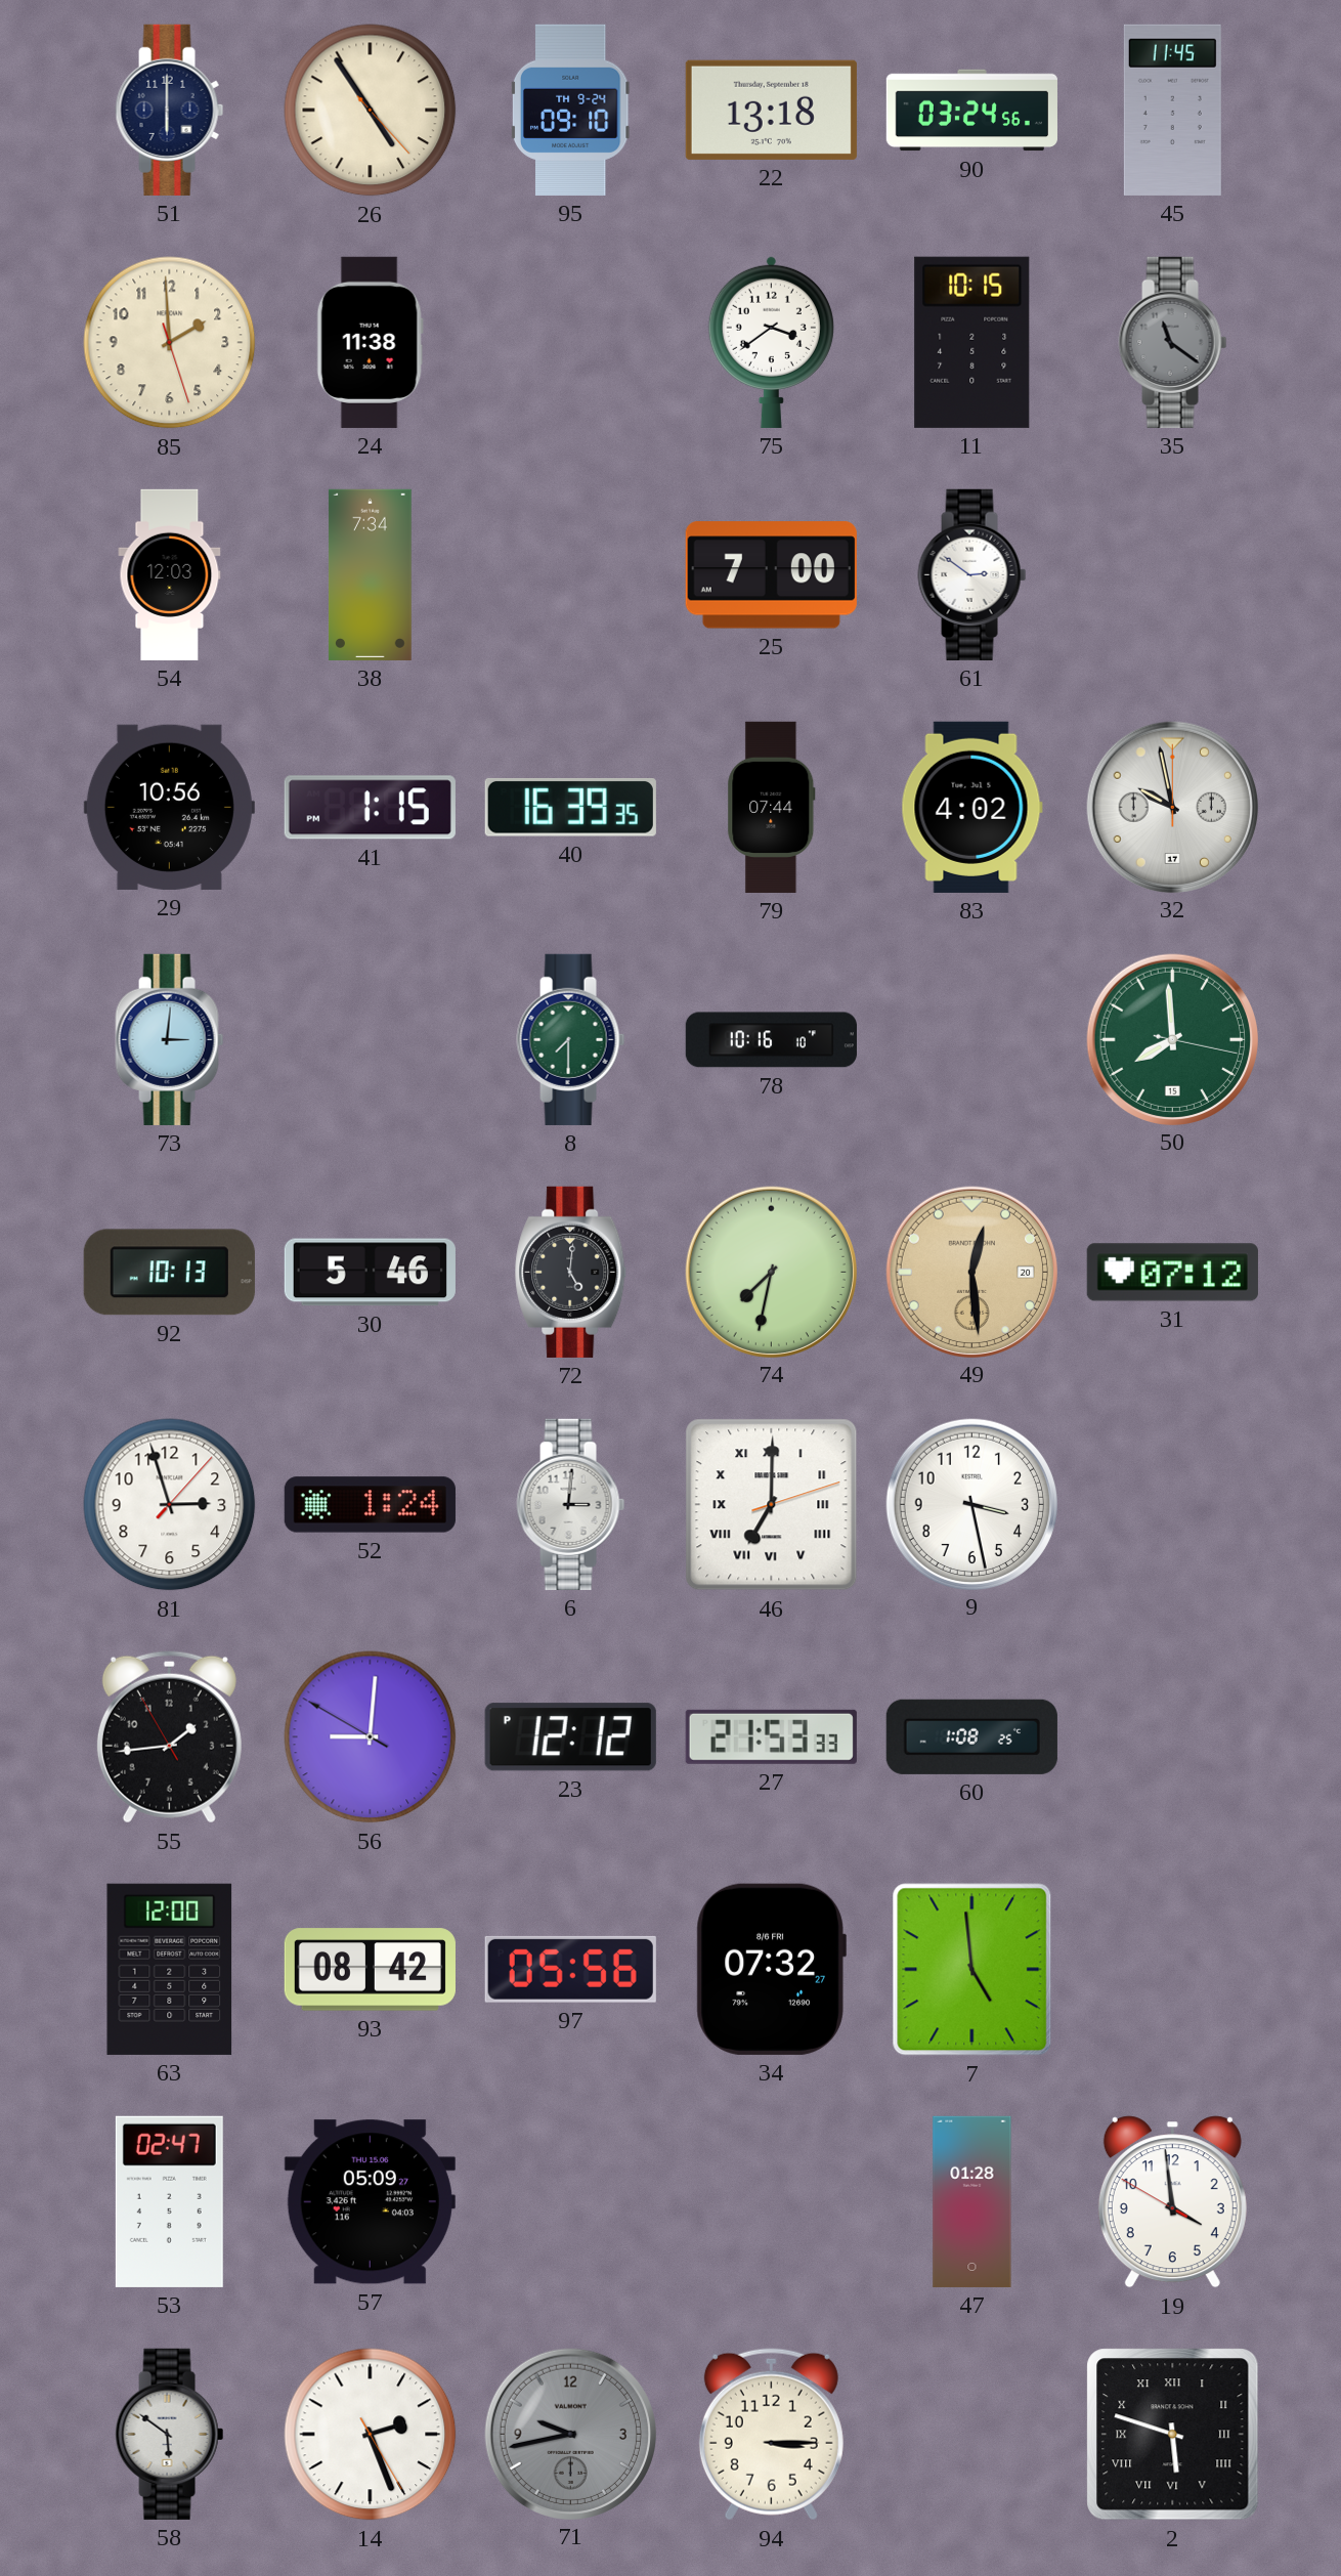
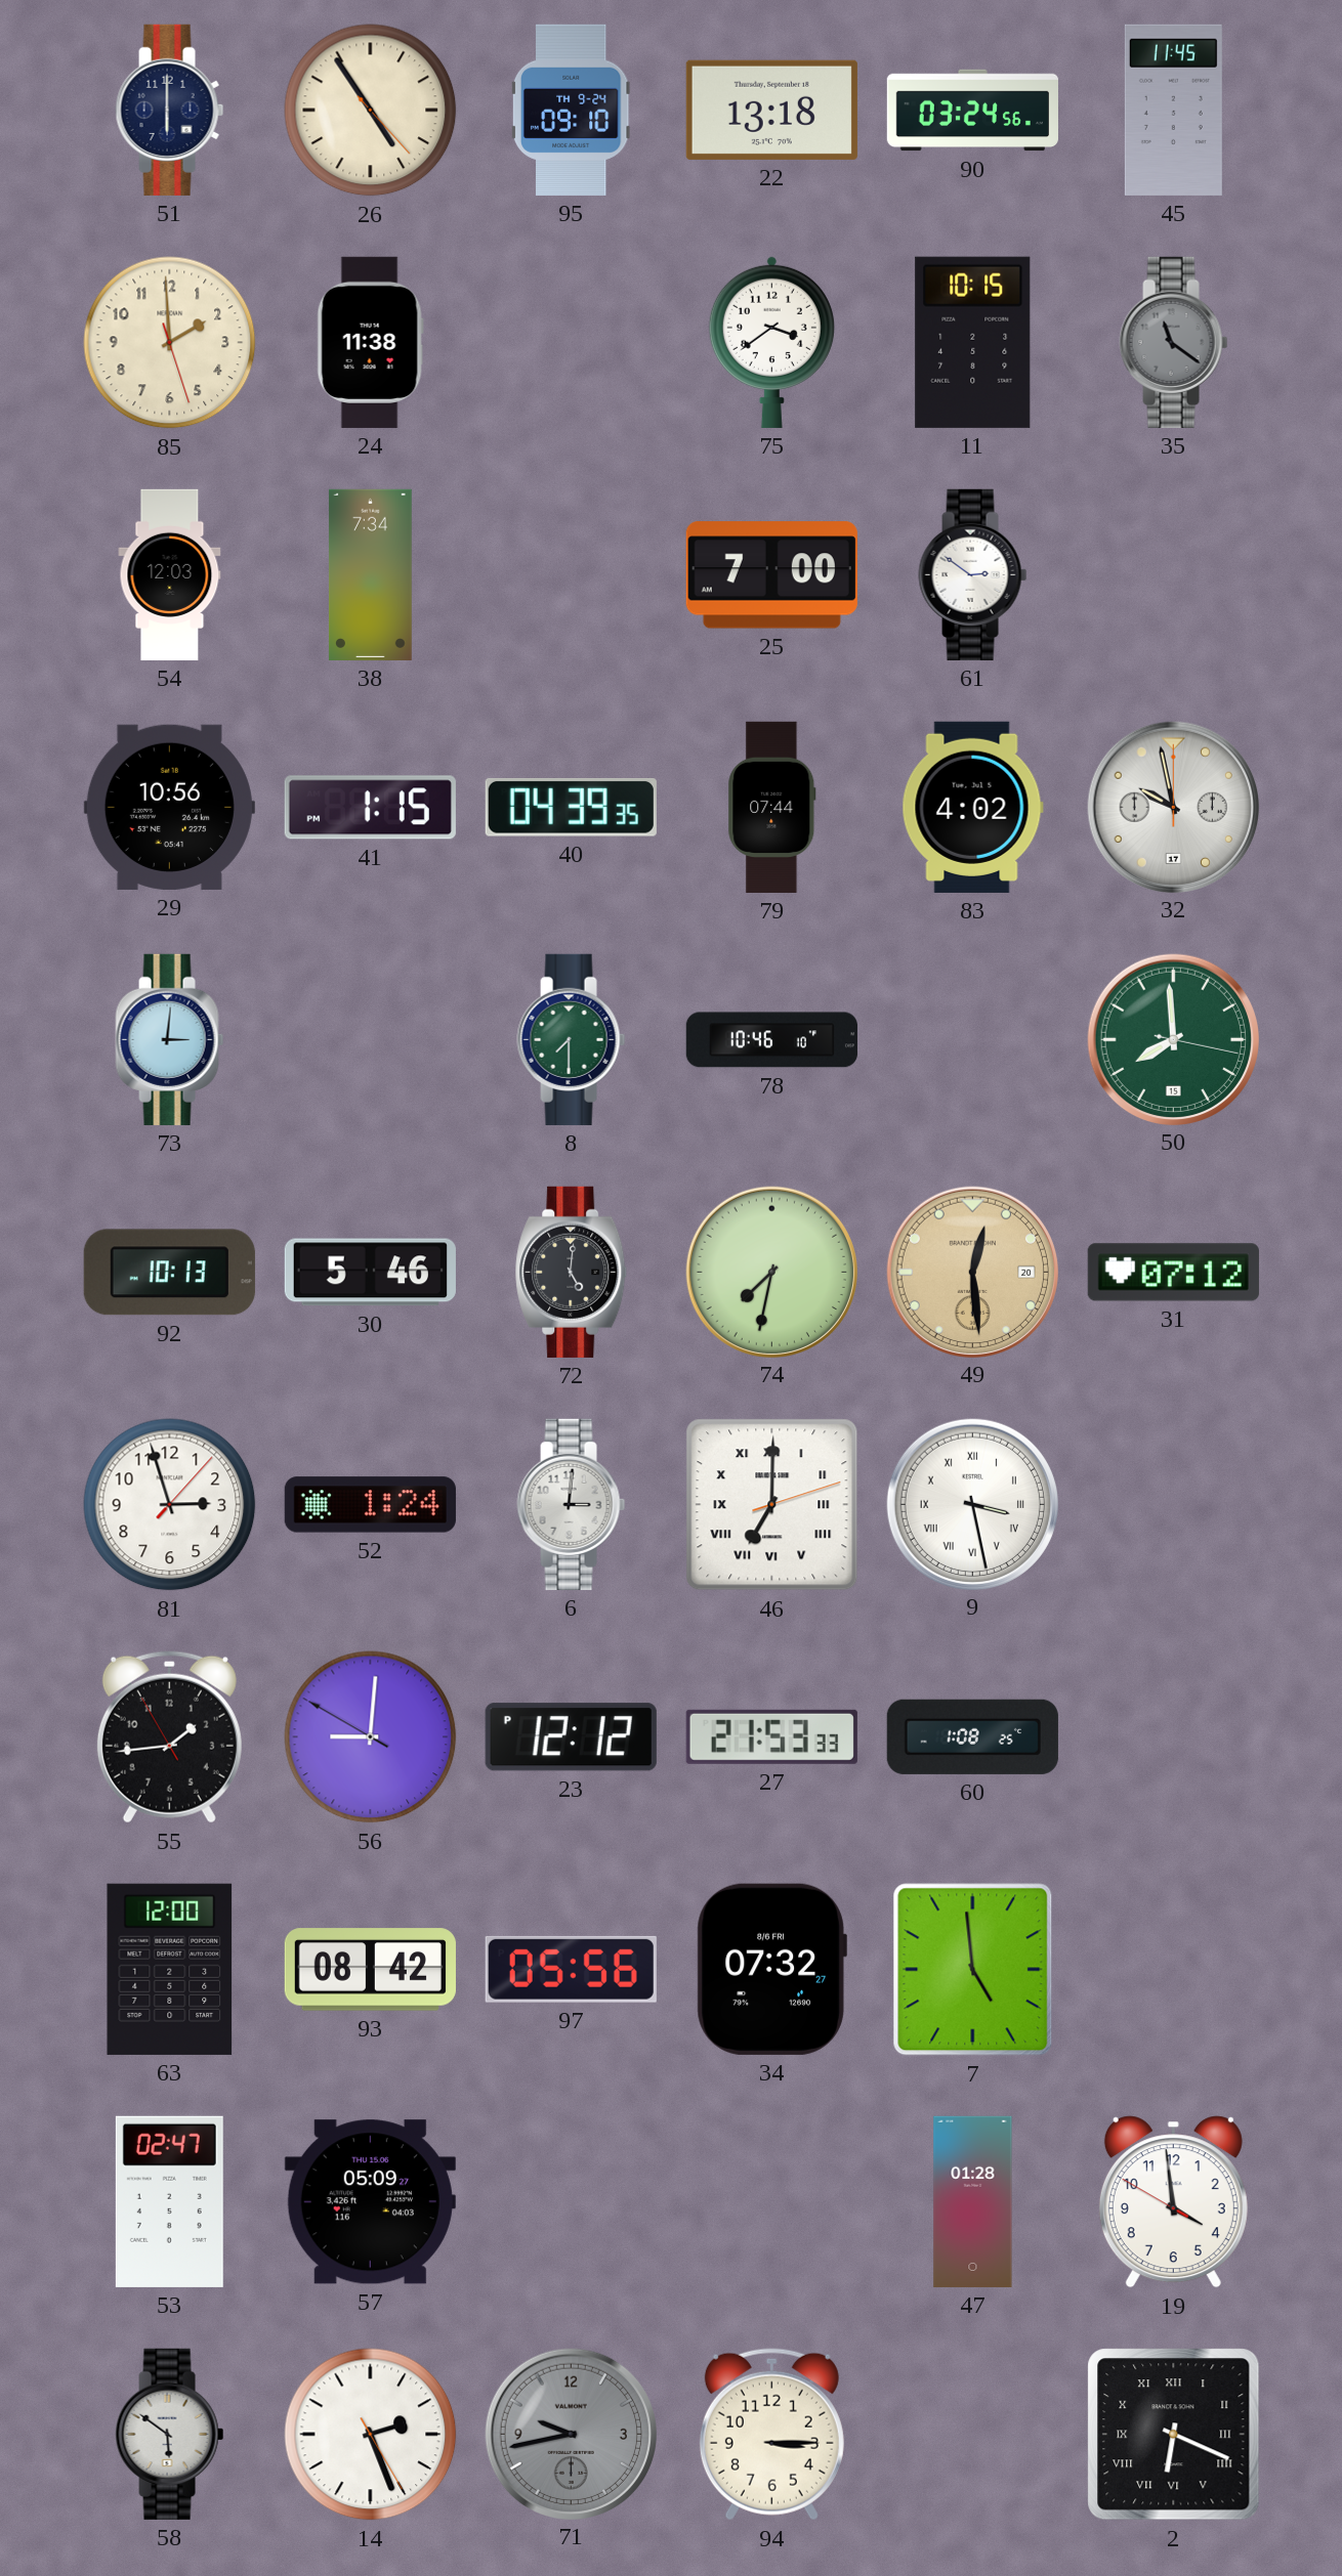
40: 16:39 -> 04:39
78: 10:16 -> 10:46
9 numerals: Arabic -> Roman
2: 5:48 -> 6:19
